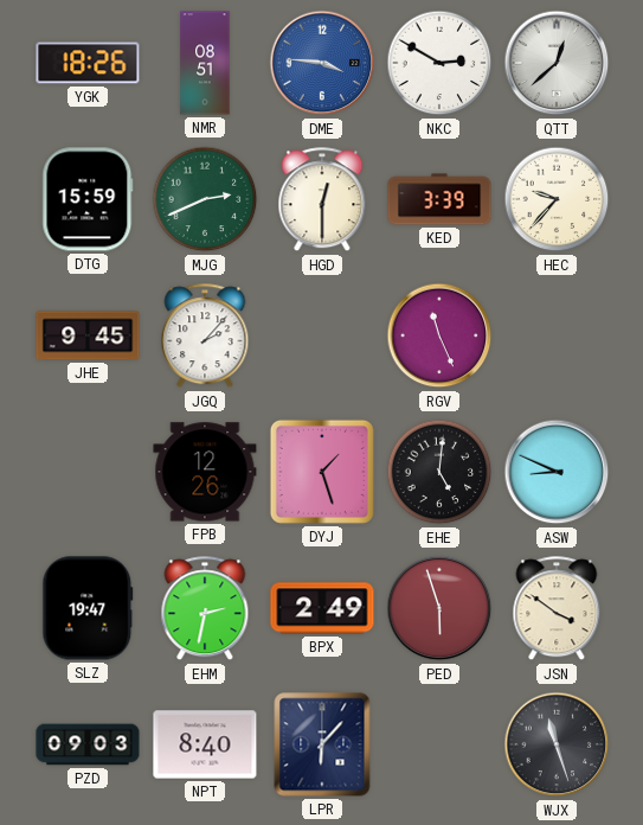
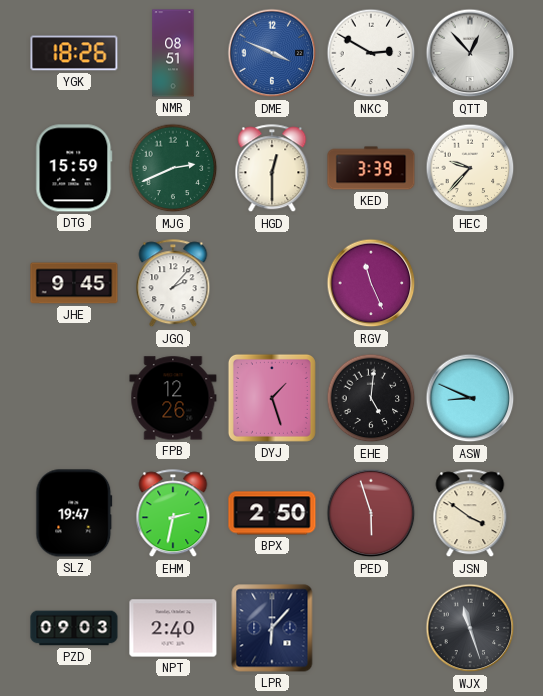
DME: 3:46 -> 3:49
QTT: 12:38 -> 12:53
BPX: 2:49 -> 2:50
NPT: 8:40 -> 2:40
